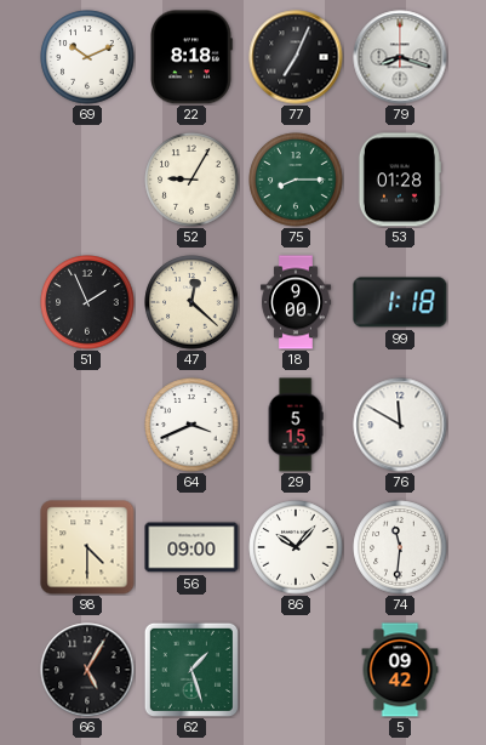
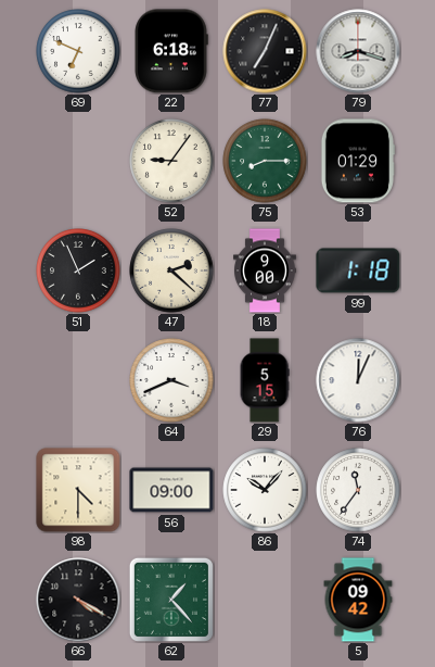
69: 10:11 -> 6:49
22: 8:18 -> 6:18
52: 9:05 -> 9:06
53: 01:28 -> 01:29
47: 12:22 -> 2:22
76: 11:50 -> 12:04
74: 11:31 -> 11:36
66: 5:05 -> 4:20
62: 1:27 -> 1:23
